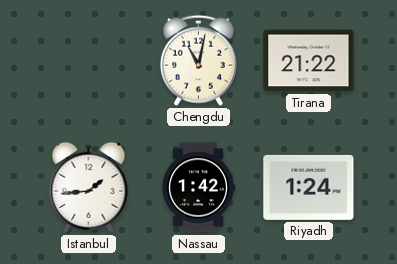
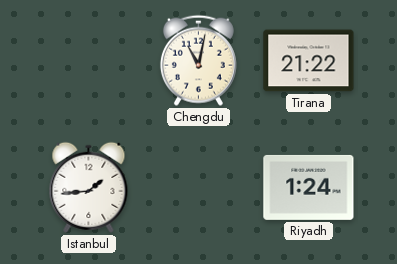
Nassau: 1:42 -> none
